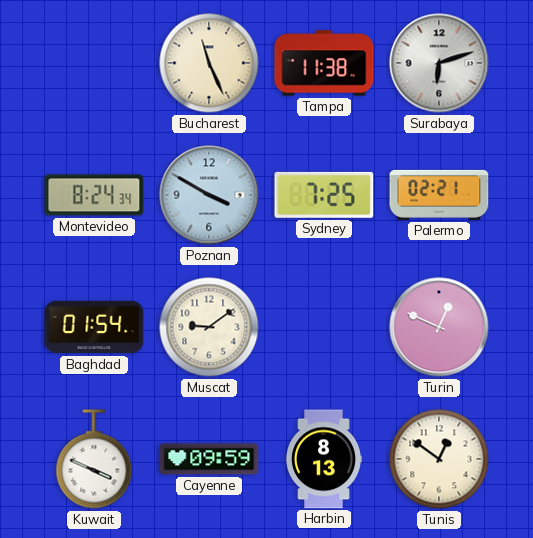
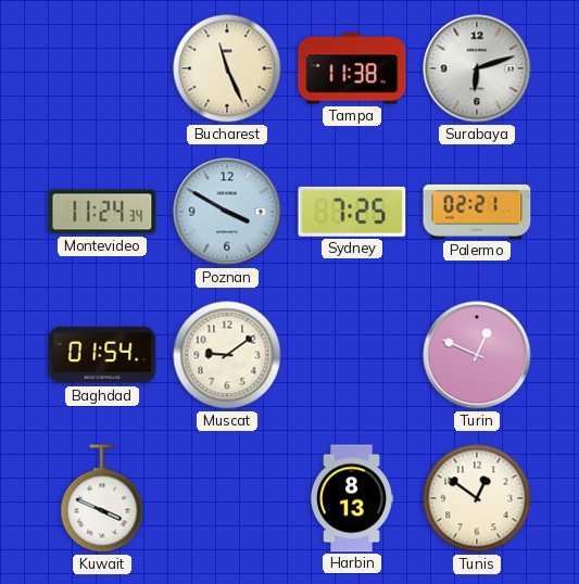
Montevideo: 8:24 -> 11:24
Cayenne: 09:59 -> none
